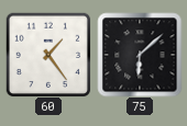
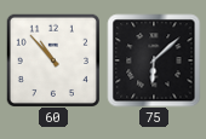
60: 1:24 -> 10:53
